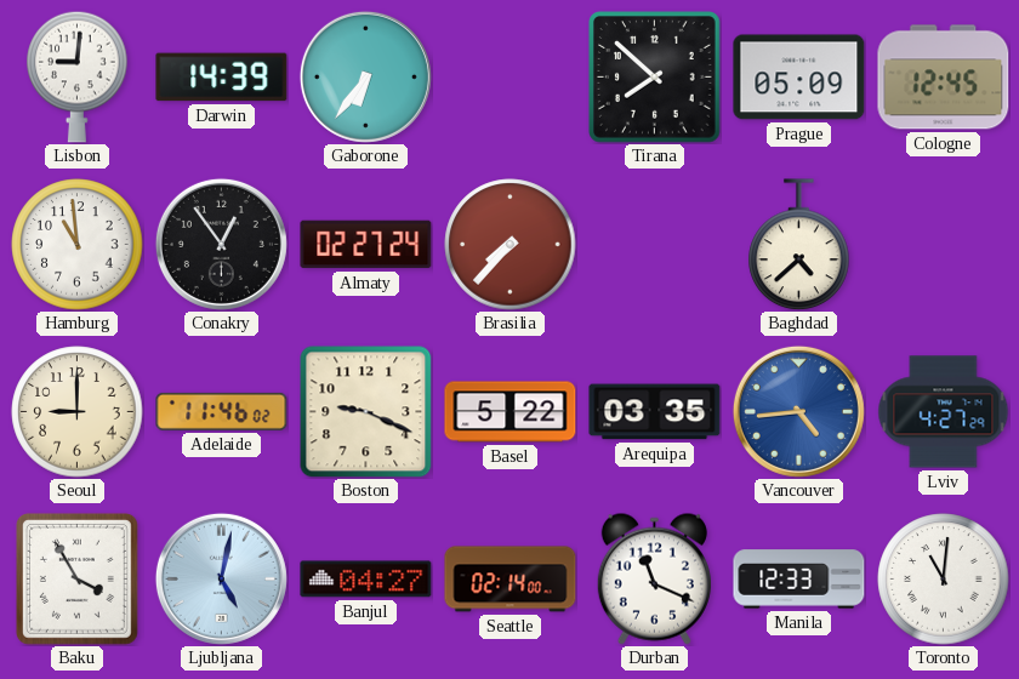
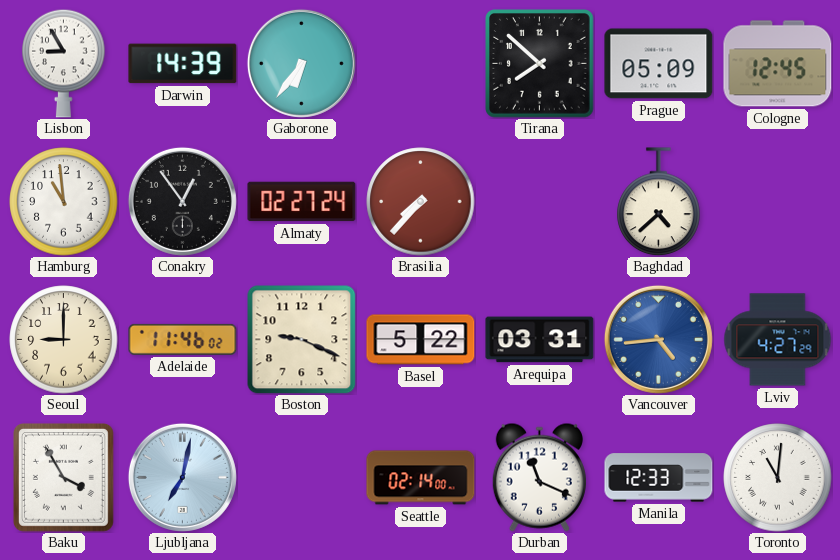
Lisbon: 9:01 -> 8:55
Arequipa: 03:35 -> 03:31
Ljubljana: 5:02 -> 7:02
Banjul: 04:27 -> none
